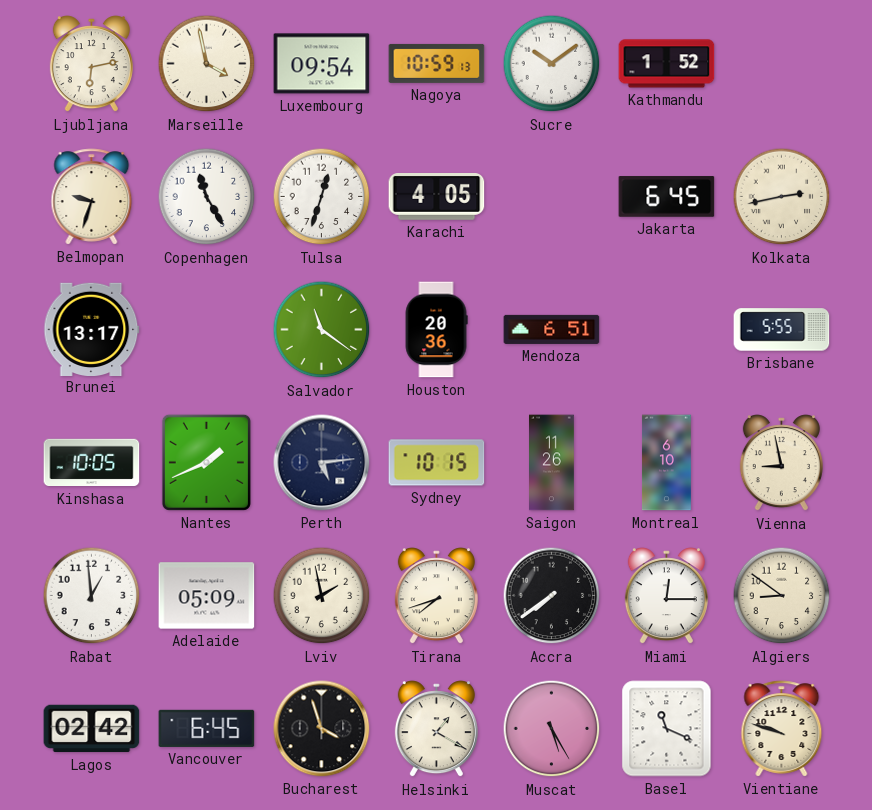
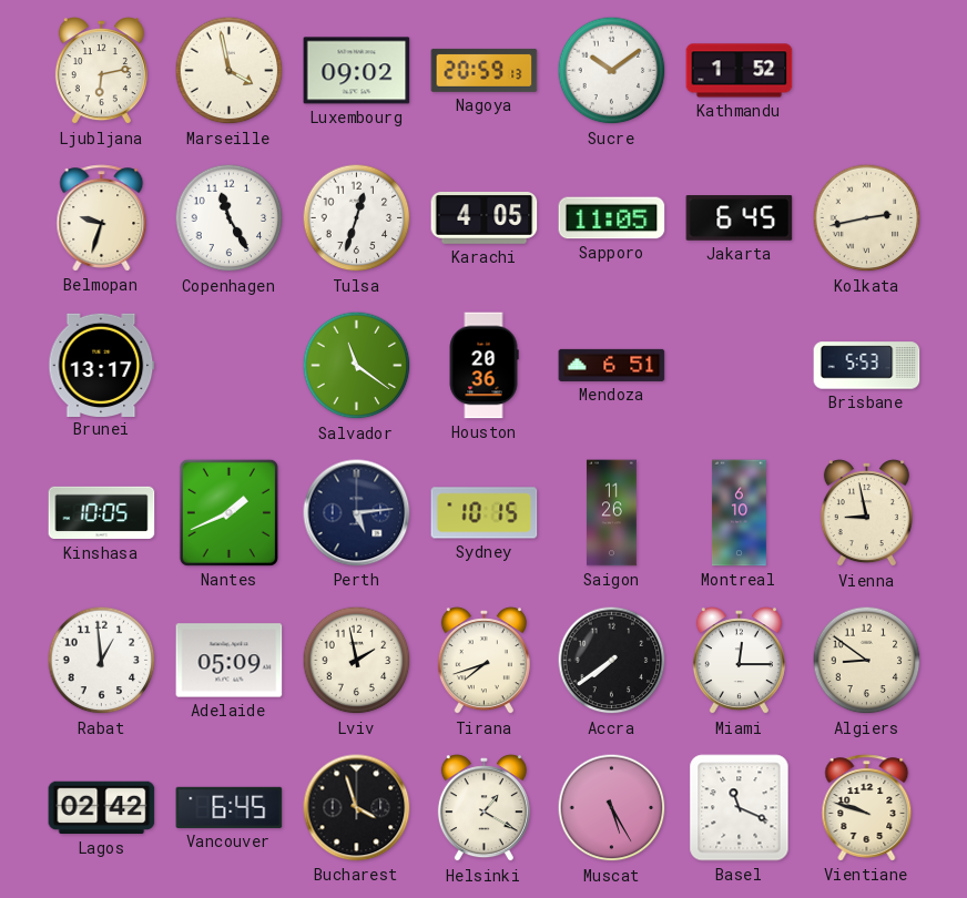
Luxembourg: 09:54 -> 09:02
Nagoya: 10:59 -> 20:59
Sapporo: none -> 11:05
Brisbane: 5:55 -> 5:53
